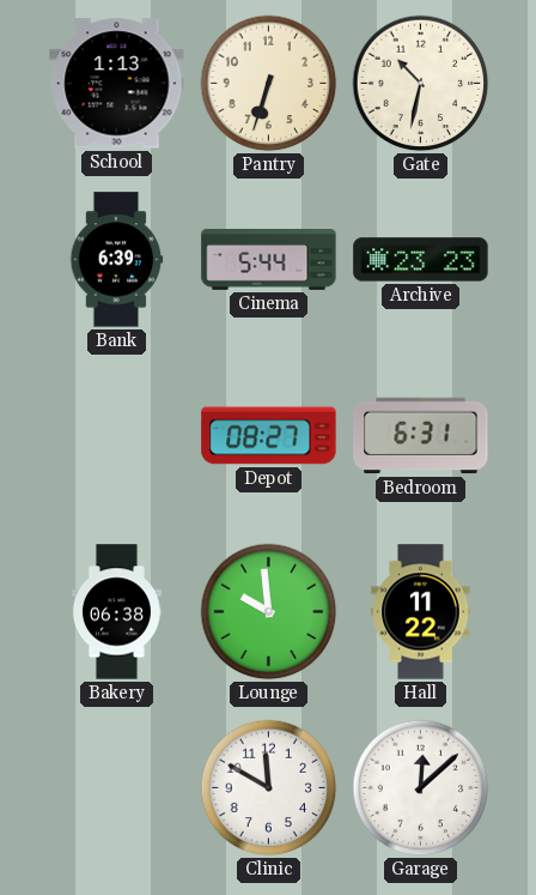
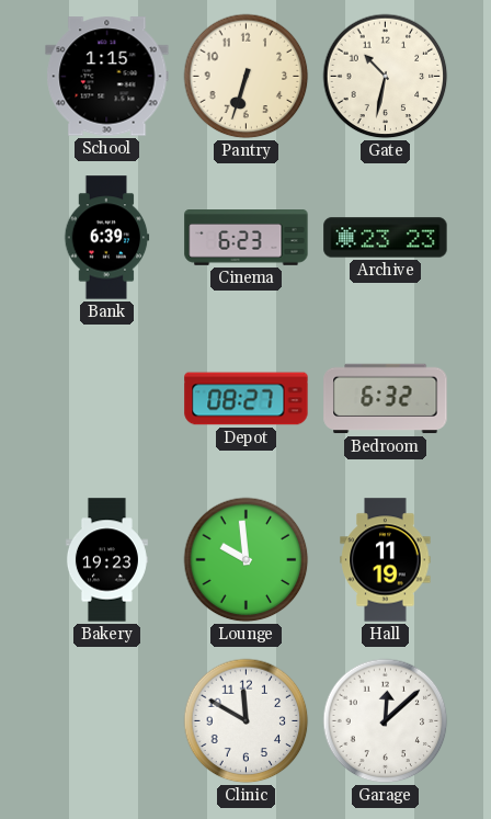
School: 1:13 -> 1:15
Cinema: 5:44 -> 6:23
Bedroom: 6:31 -> 6:32
Bakery: 06:38 -> 19:23
Hall: 11:22 -> 11:19
